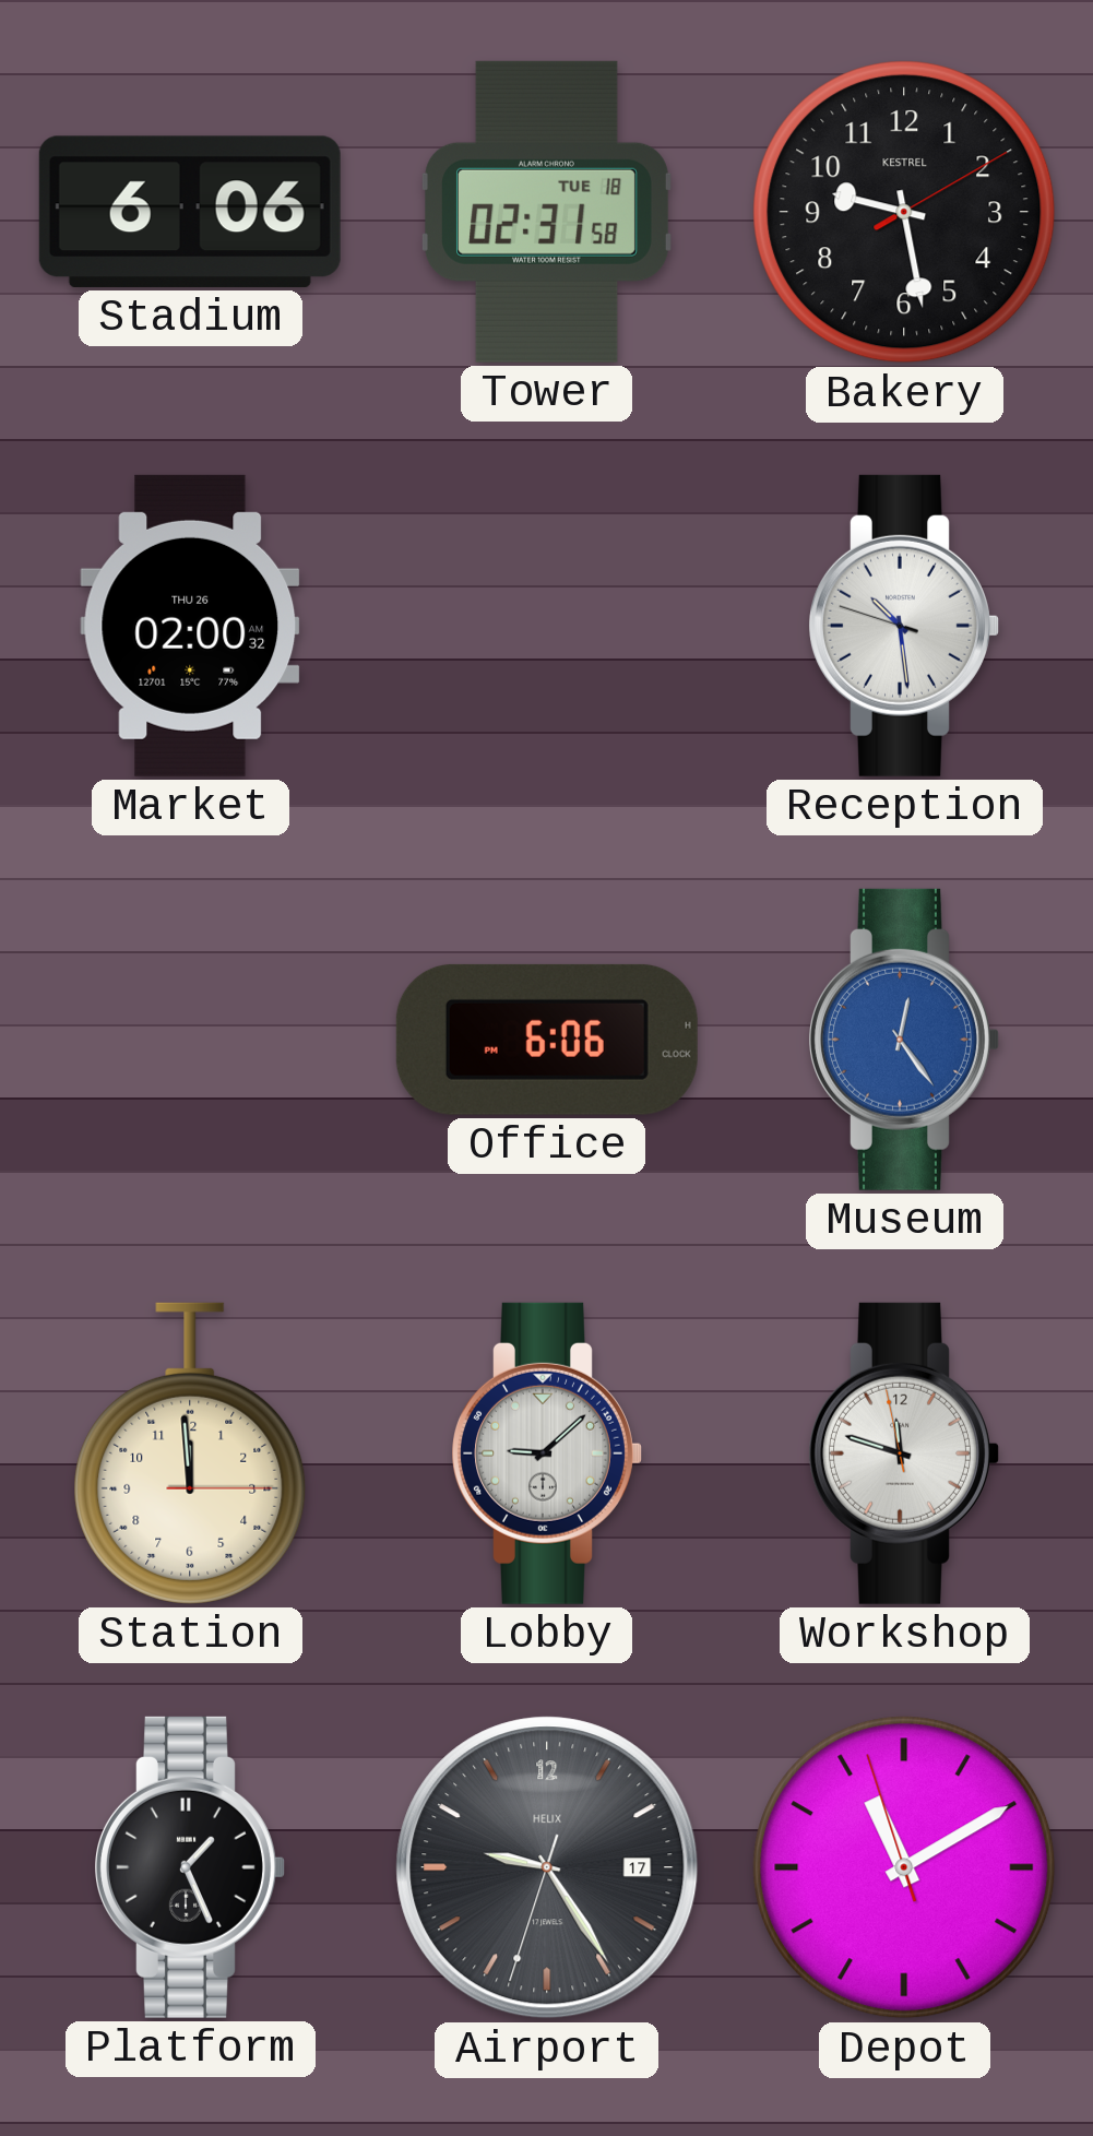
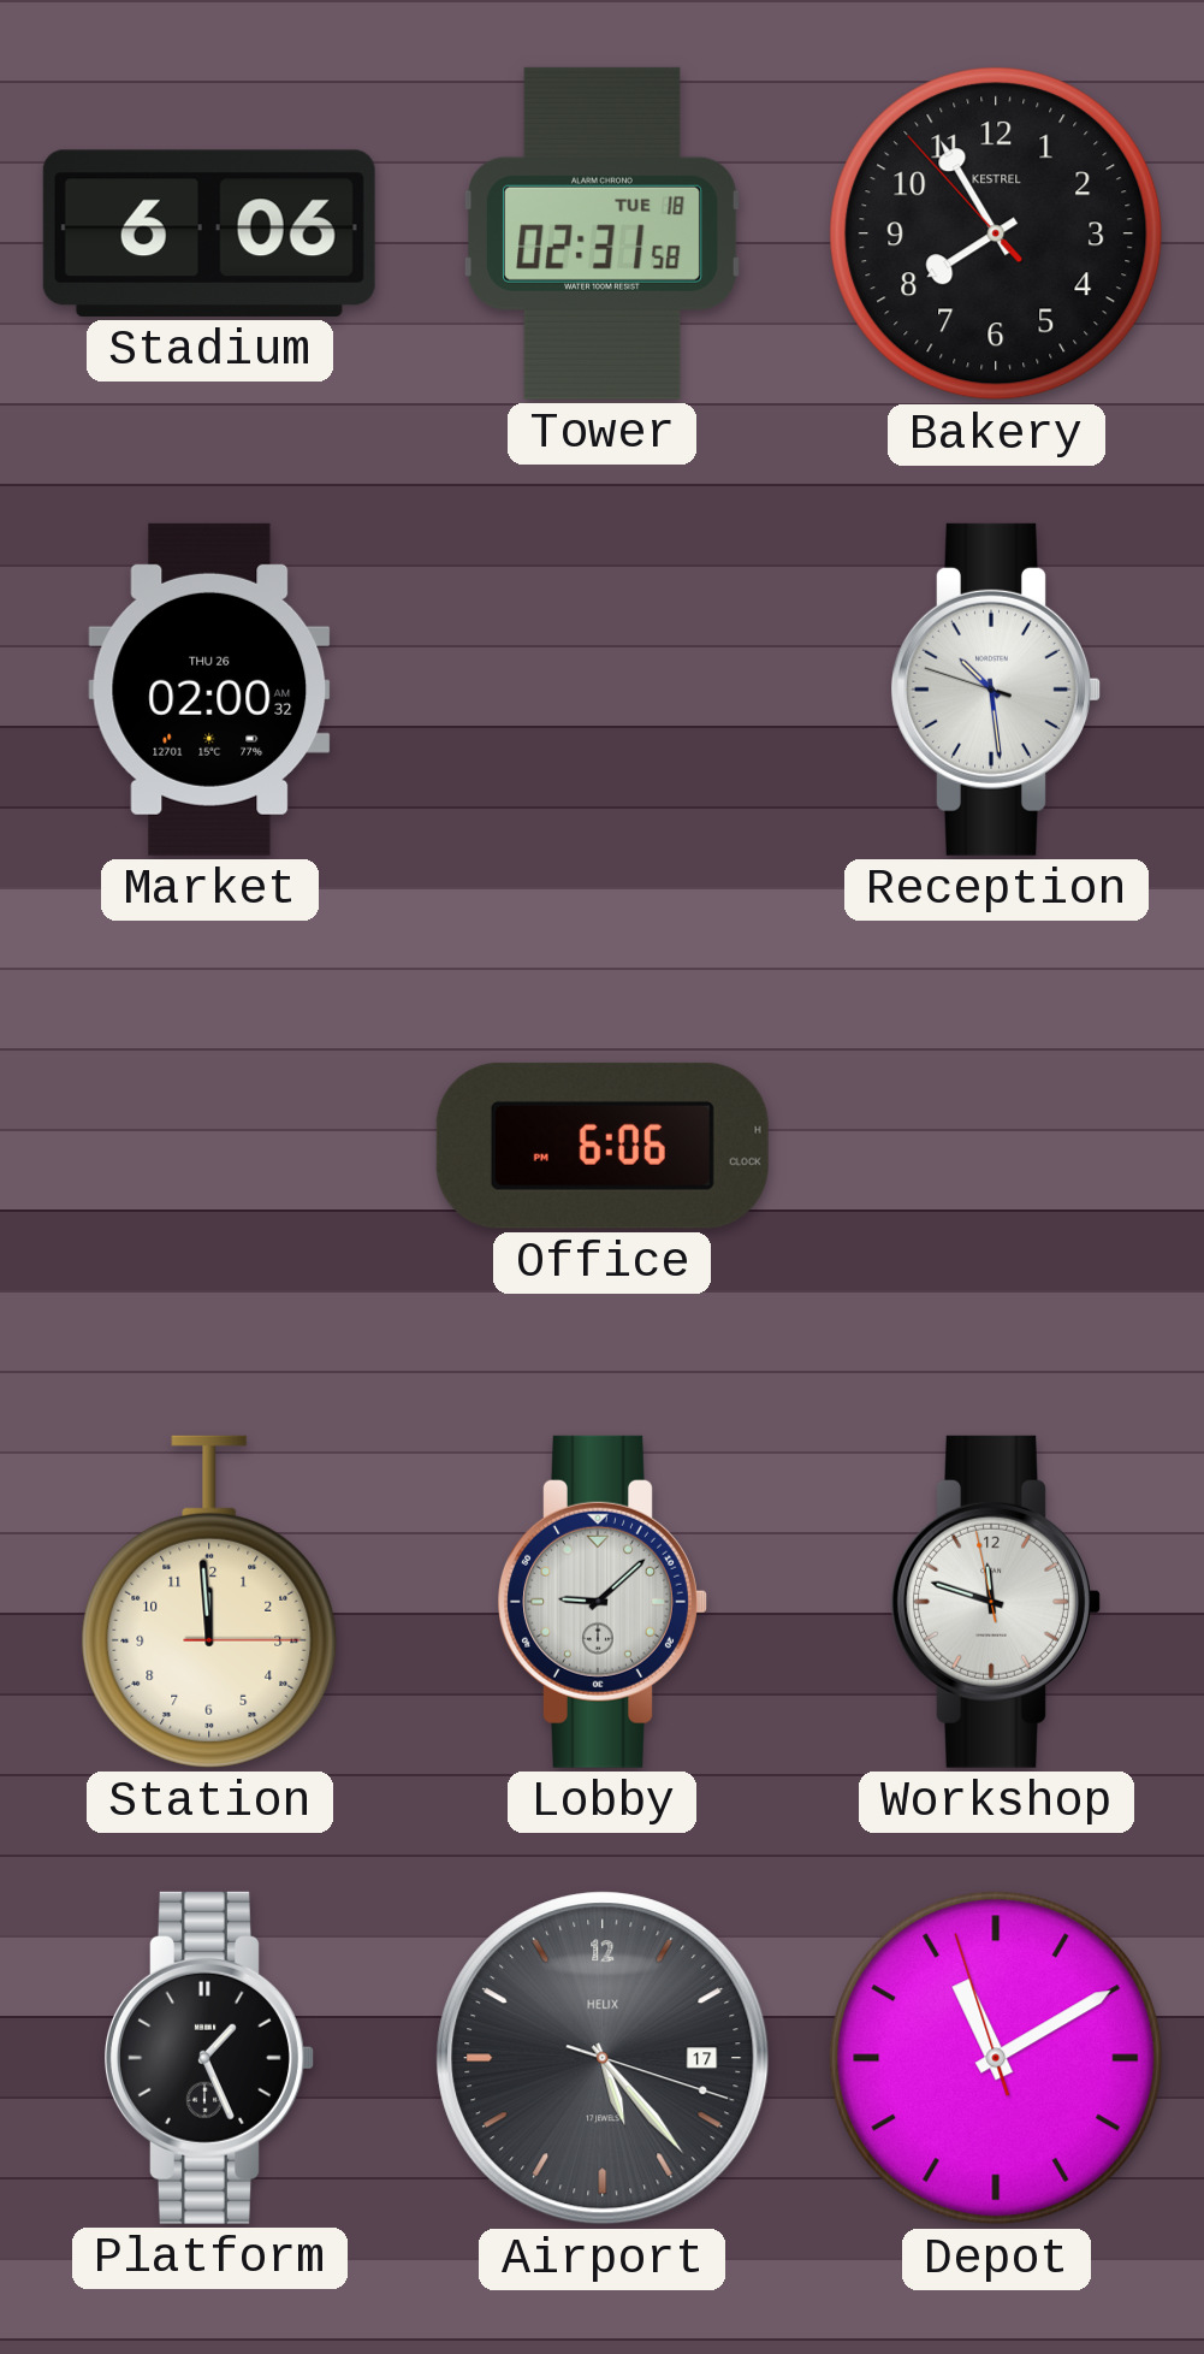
Bakery: 9:28 -> 7:54
Museum: 12:24 -> none
Airport: 9:24 -> 5:23
